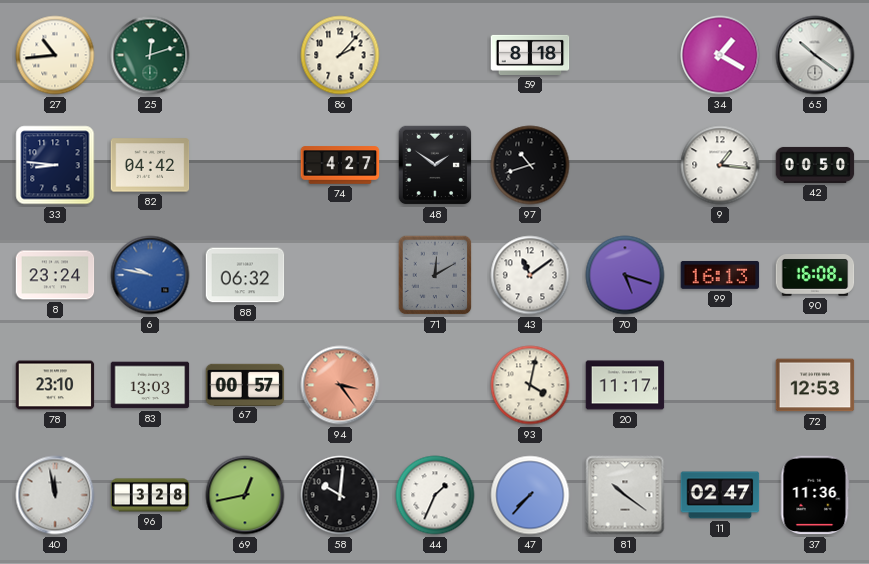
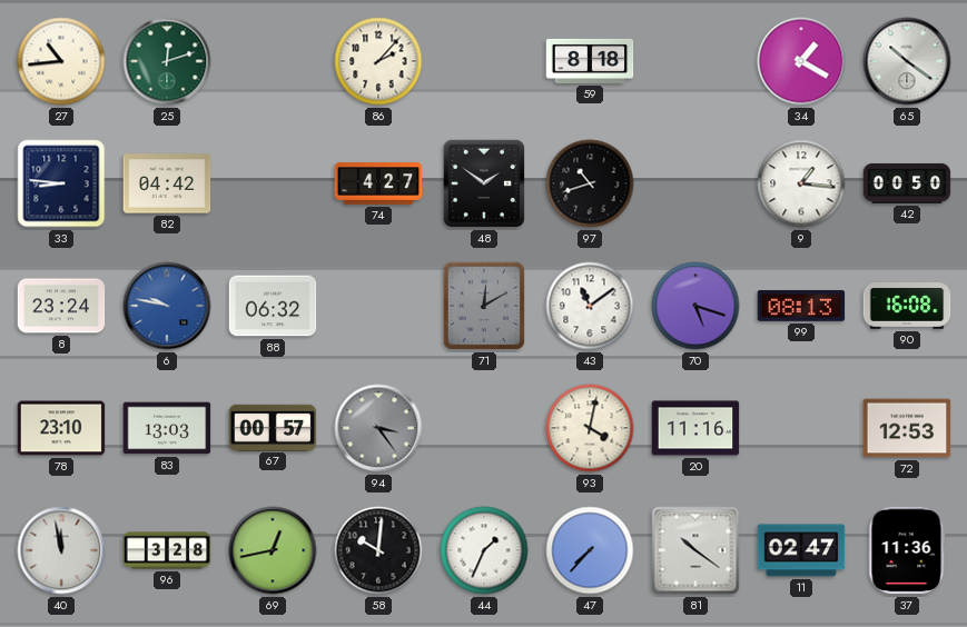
99: 16:13 -> 08:13
94 dial: salmon -> grey
20: 11:17 -> 11:16
